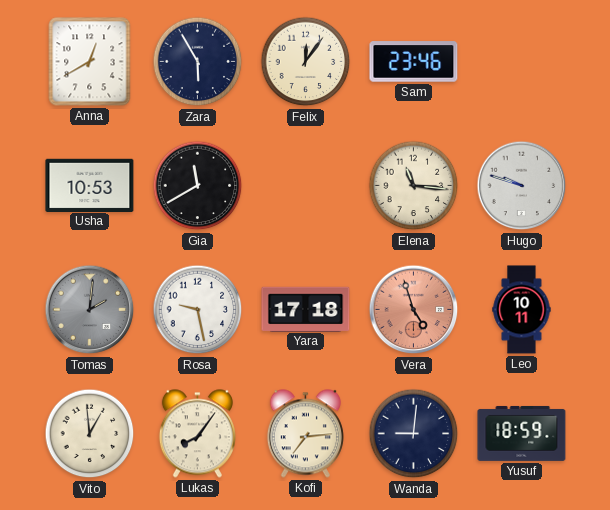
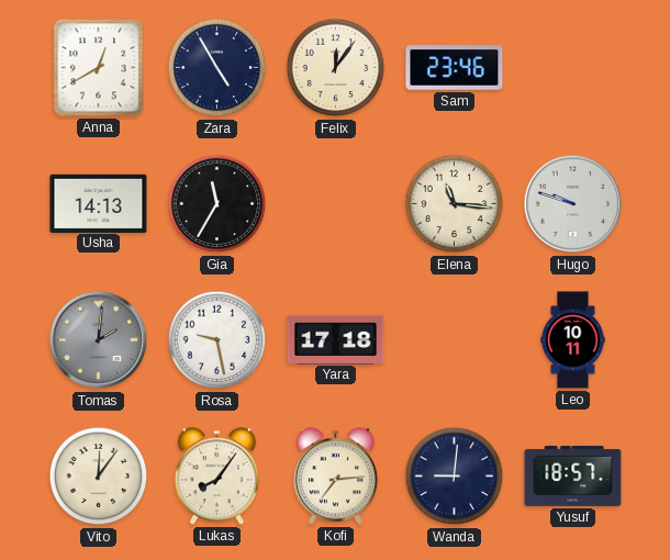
Zara: 5:55 -> 4:55
Usha: 10:53 -> 14:13
Gia: 11:40 -> 11:35
Vera: 4:57 -> none
Vito: 12:59 -> 12:06
Yusuf: 18:59 -> 18:57
